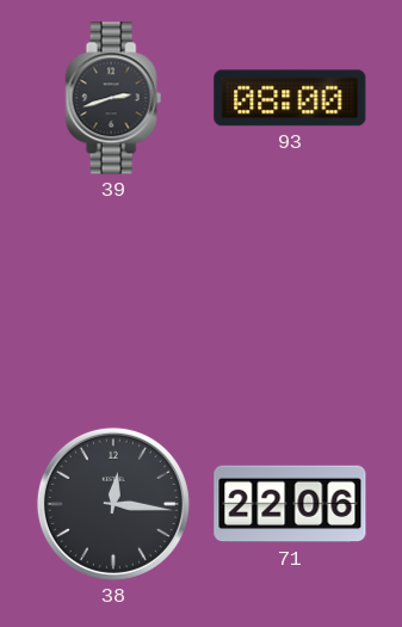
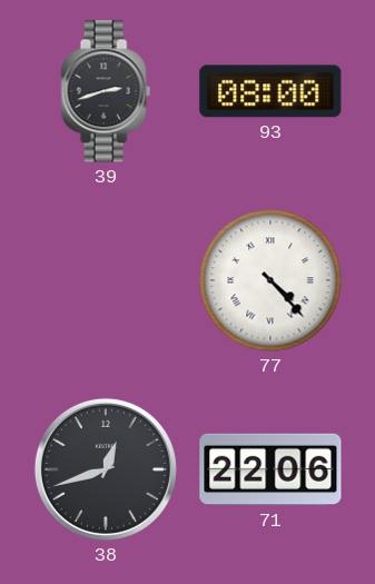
77: none -> 4:23
38: 12:16 -> 12:42
